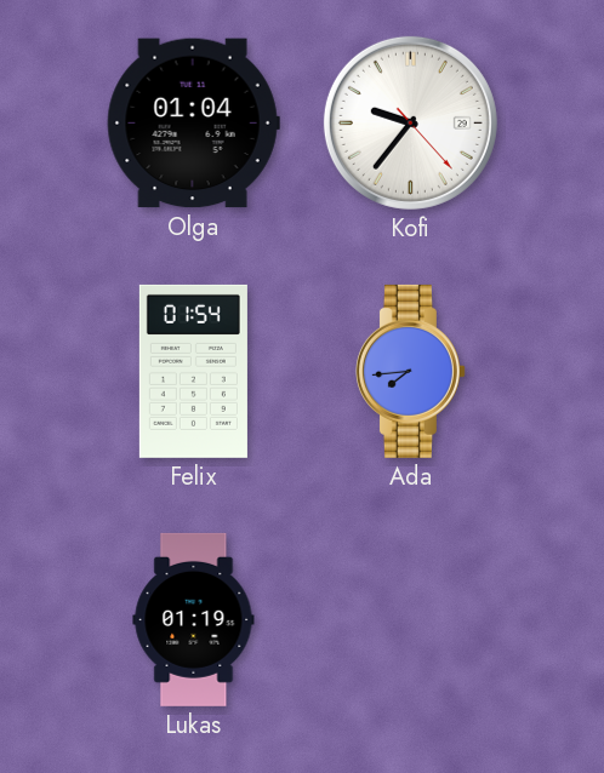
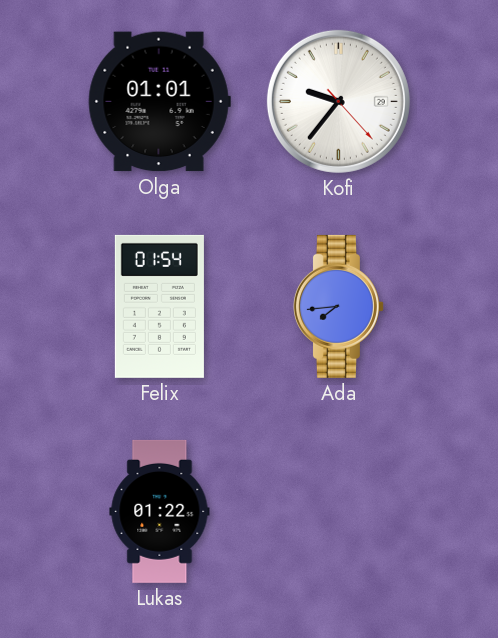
Olga: 01:04 -> 01:01
Lukas: 01:19 -> 01:22
